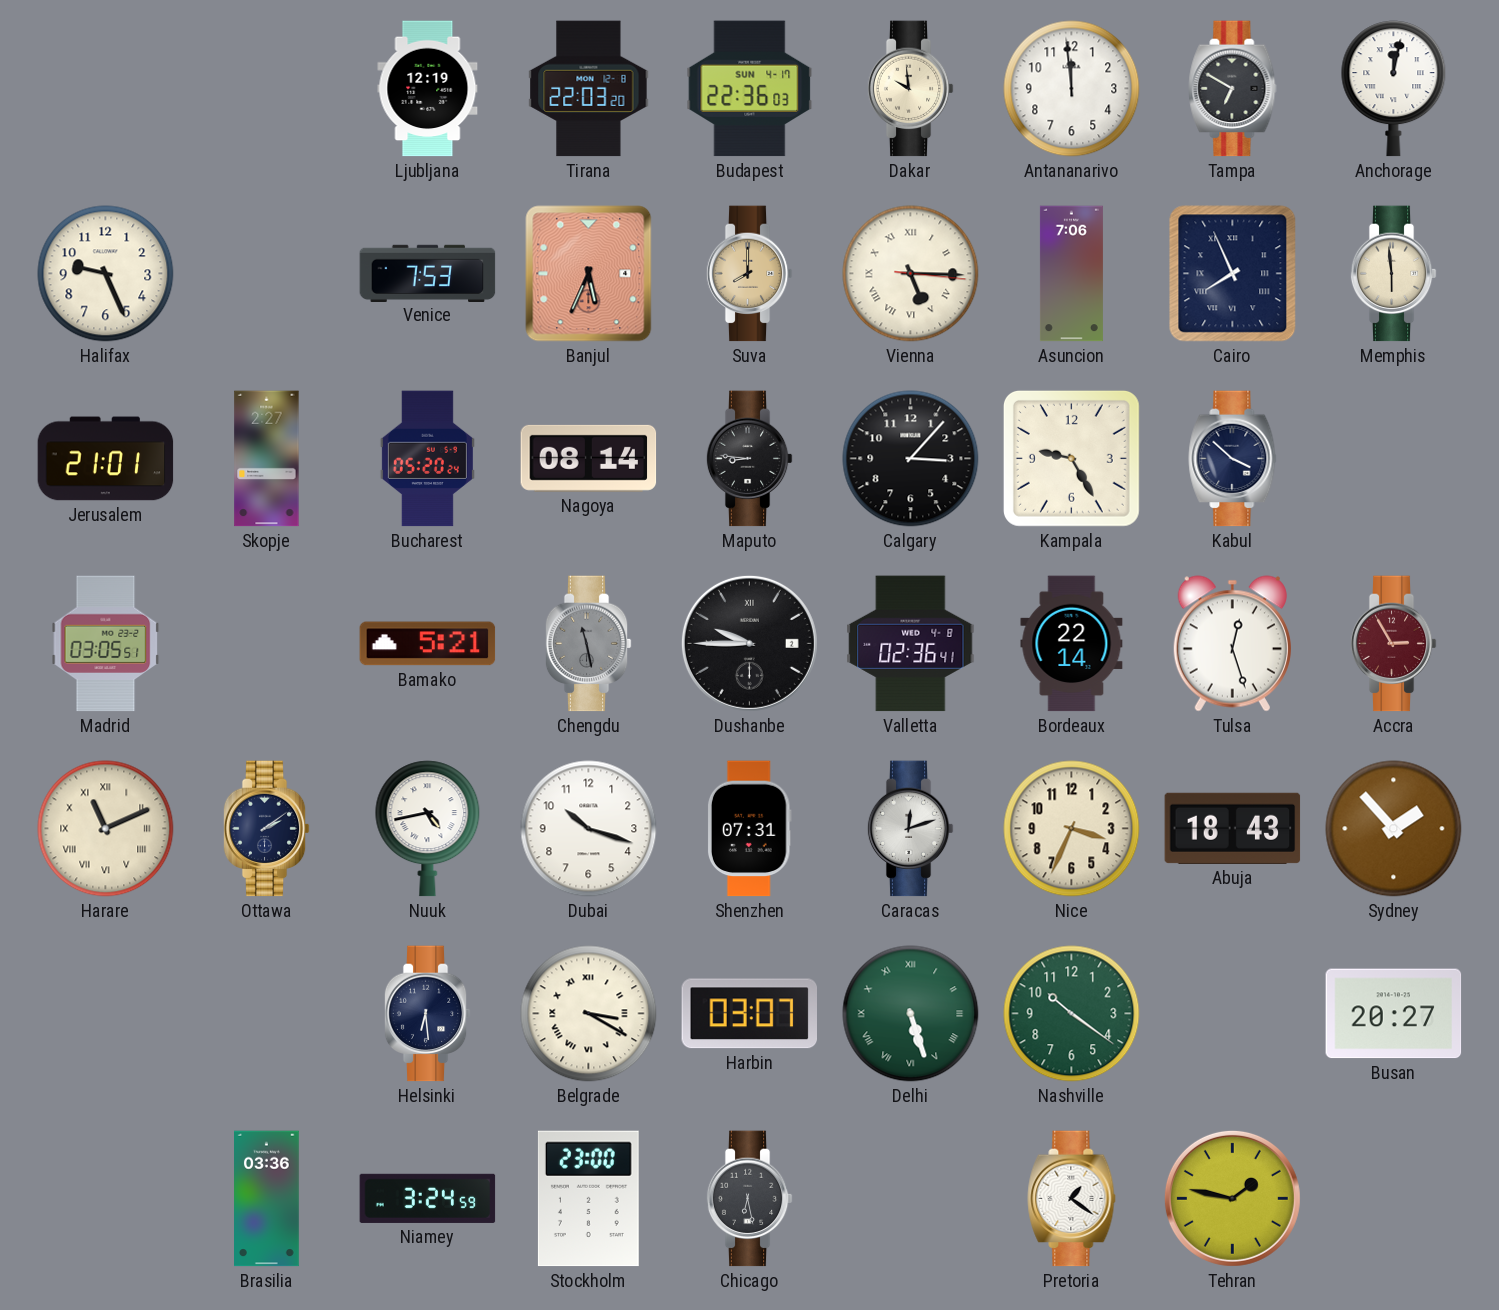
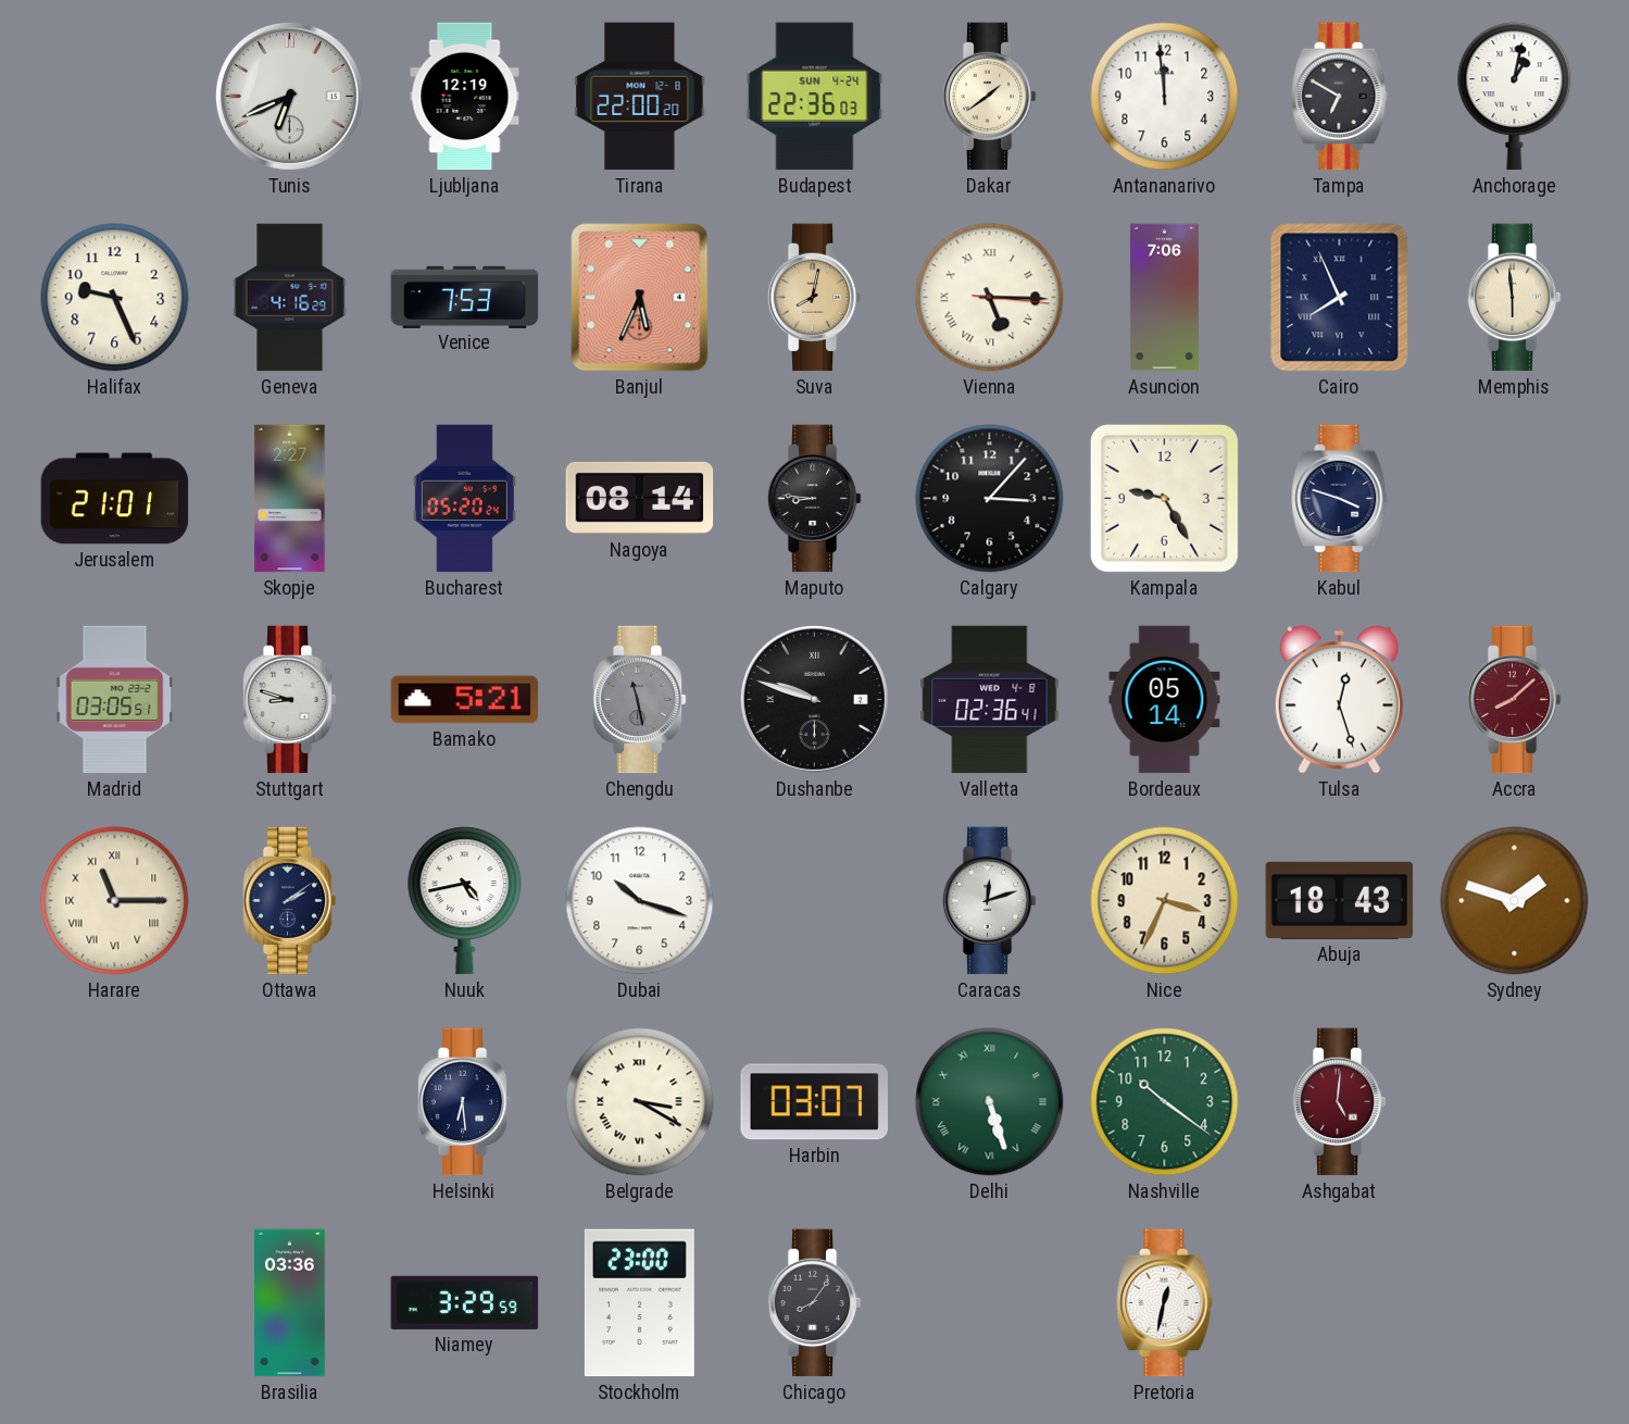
Tunis: none -> 6:41
Tirana: 22:03 -> 22:00
Budapest date: SUN 4-17 -> SUN 4-24
Dakar: 9:59 -> 1:39
Anchorage: 12:02 -> 1:02
Geneva: none -> 4:16
Suva: 8:00 -> 8:02
Kabul: 3:52 -> 3:48
Stuttgart: none -> 8:48
Dushanbe: 9:45 -> 9:48
Bordeaux: 22:14 -> 05:14
Accra: 2:55 -> 8:08
Harare: 11:11 -> 11:15
Shenzhen: 07:31 -> none
Sydney: 1:53 -> 1:48
Ashgabat: none -> 5:01
Busan: 20:27 -> none
Niamey: 3:24 -> 3:29
Chicago: 6:28 -> 8:06
Pretoria: 1:21 -> 12:32
Tehran: 1:47 -> none
